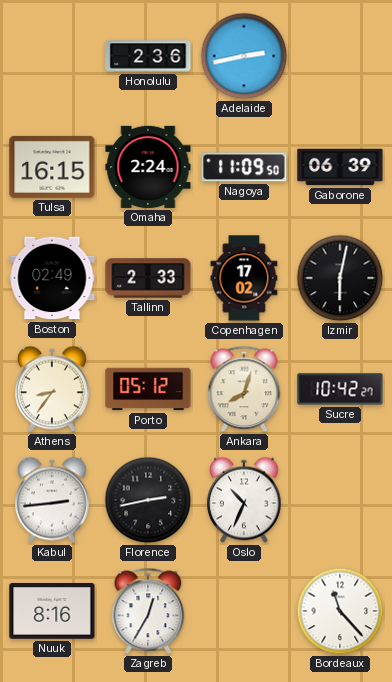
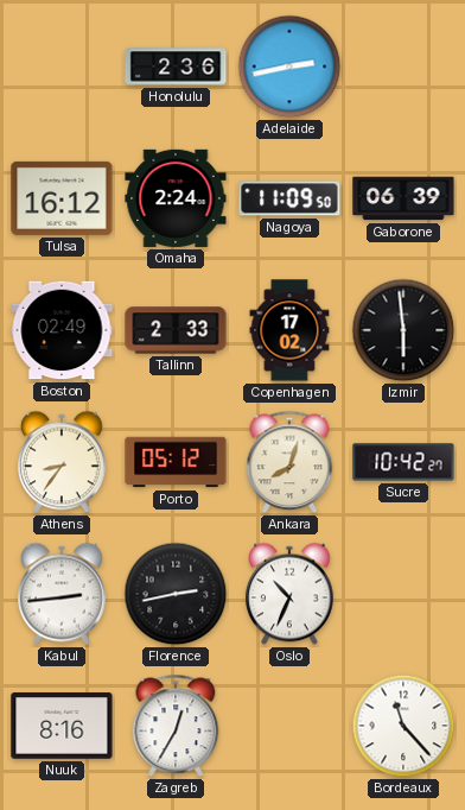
Tulsa: 16:15 -> 16:12
Izmir: 6:02 -> 5:59
